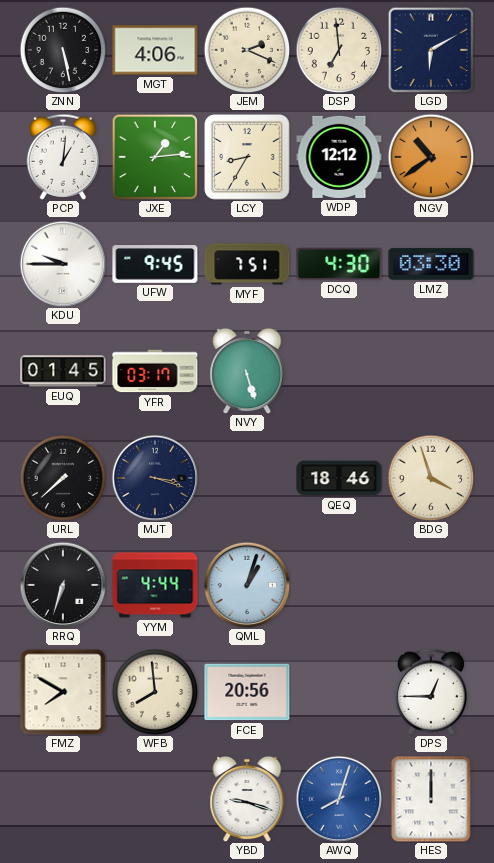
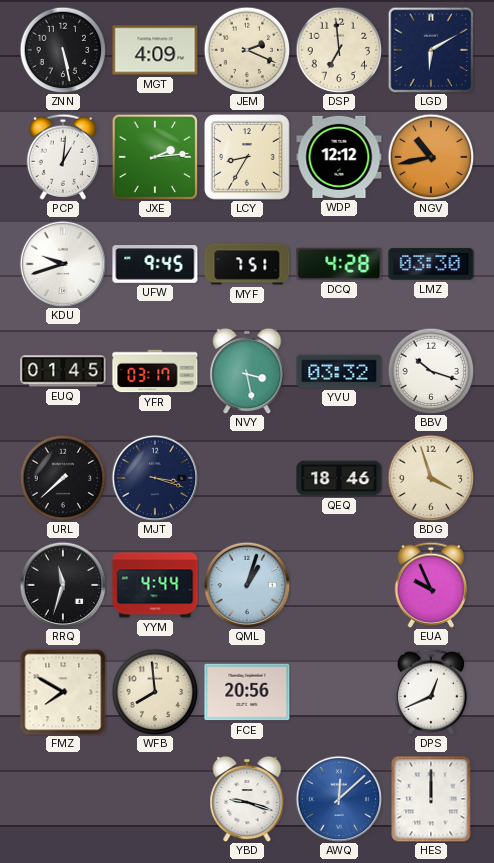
MGT: 4:06 -> 4:09
JXE: 1:14 -> 2:14
NGV: 10:39 -> 10:43
KDU: 9:45 -> 9:42
DCQ: 4:30 -> 4:28
NVY: 5:27 -> 3:28
YVU: none -> 03:32
BBV: none -> 10:18
RRQ: 6:33 -> 11:33
EUA: none -> 9:56
DPS: 12:45 -> 12:41
AWQ: 8:03 -> 12:08
